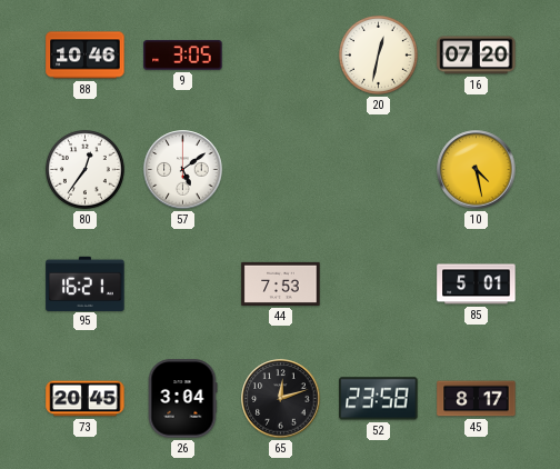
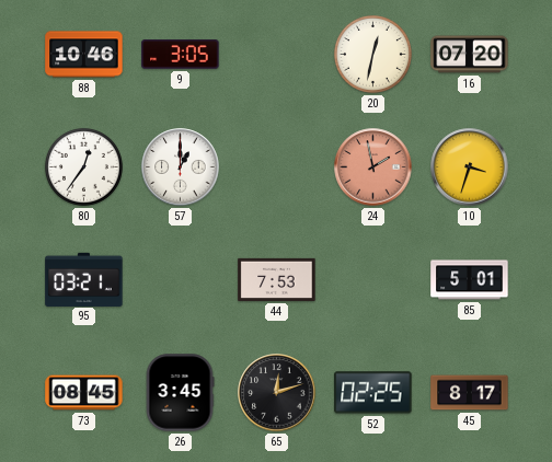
57: 5:09 -> 1:00
24: none -> 1:58
10: 4:28 -> 3:33
95: 16:21 -> 03:21
73: 20:45 -> 08:45
26: 3:04 -> 3:45
52: 23:58 -> 02:25
